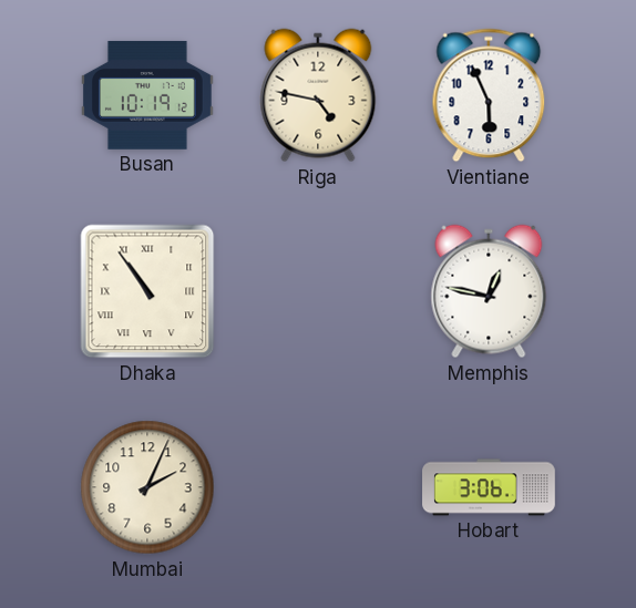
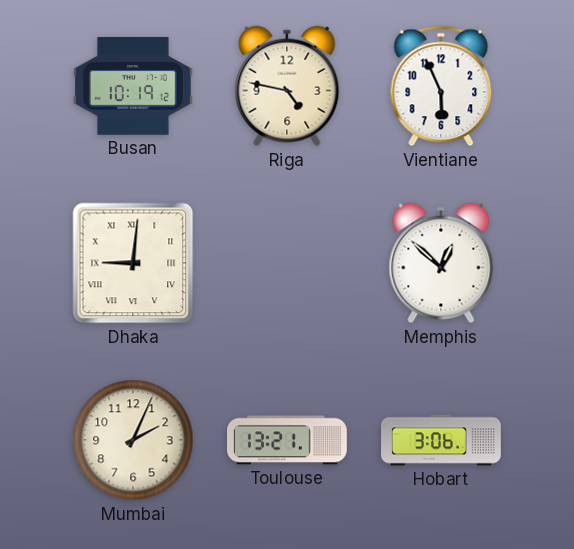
Dhaka: 10:54 -> 9:01
Memphis: 12:47 -> 12:52
Toulouse: none -> 13:21
